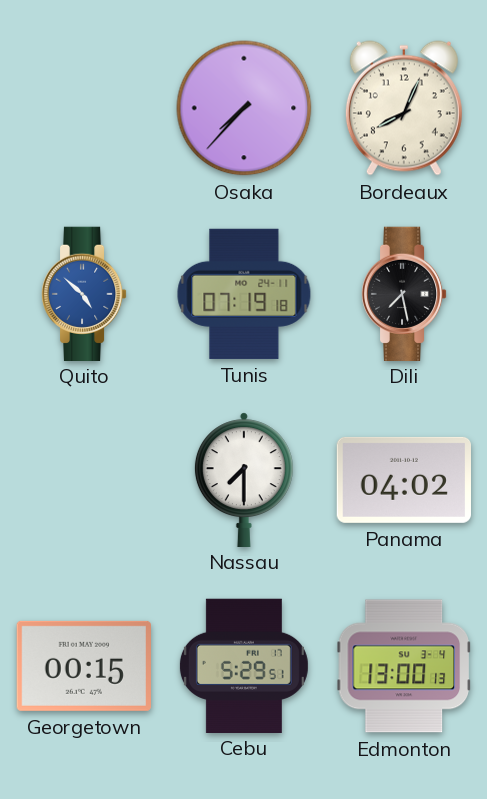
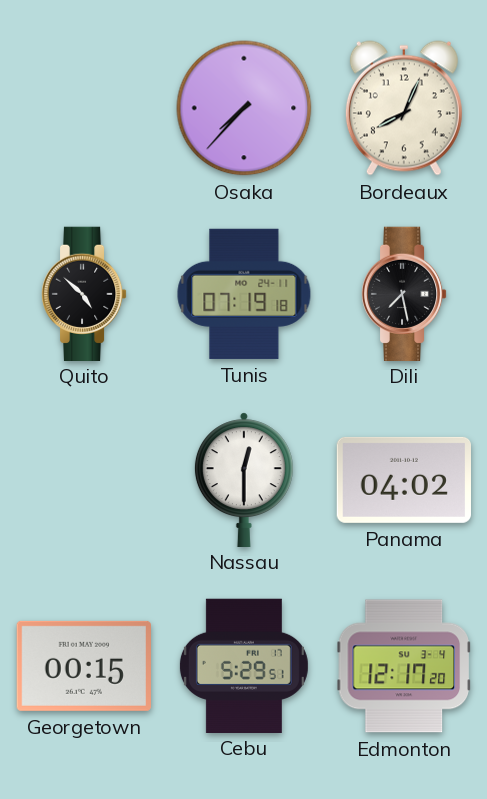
Quito dial: blue -> black
Nassau: 7:30 -> 12:30
Edmonton: 13:00 -> 12:17
